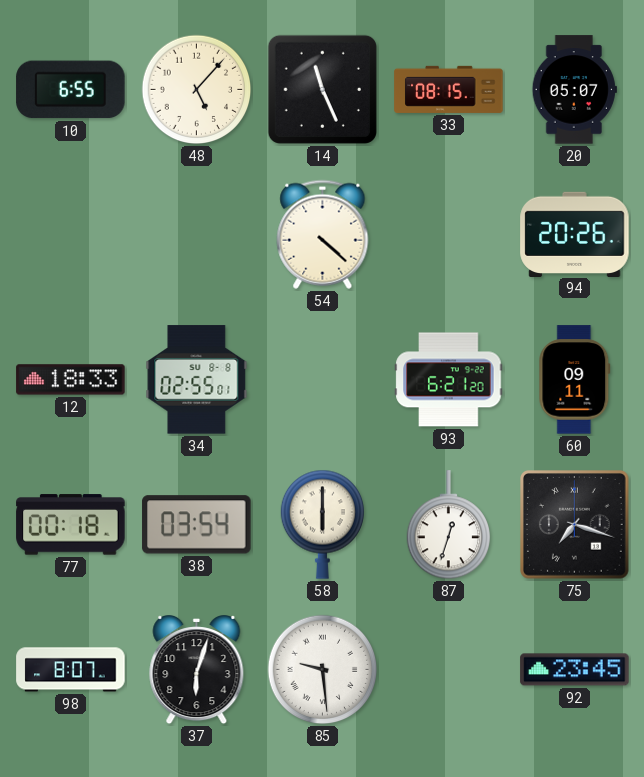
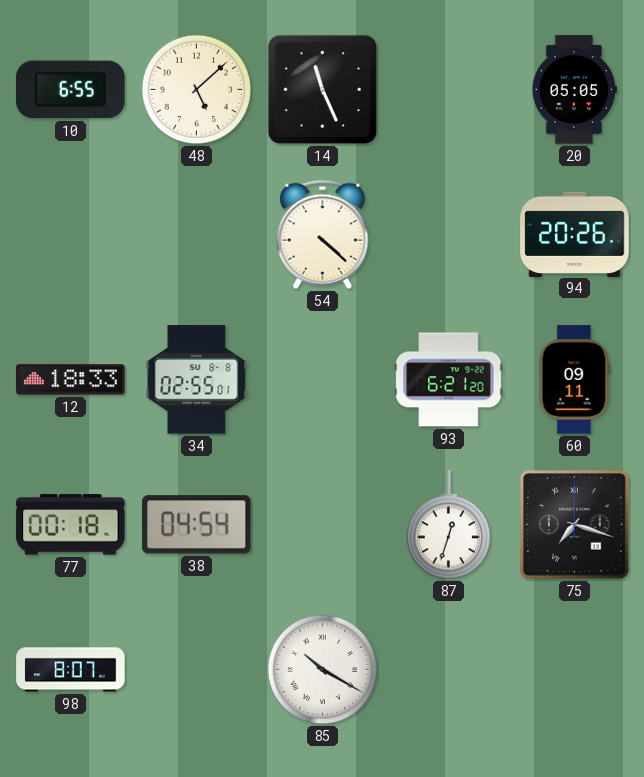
48: 5:07 -> 5:08
33: 08:15 -> none
20: 05:07 -> 05:05
38: 03:54 -> 04:54
58: 6:00 -> none
37: 6:03 -> none
85: 9:29 -> 10:20
92: 23:45 -> none
